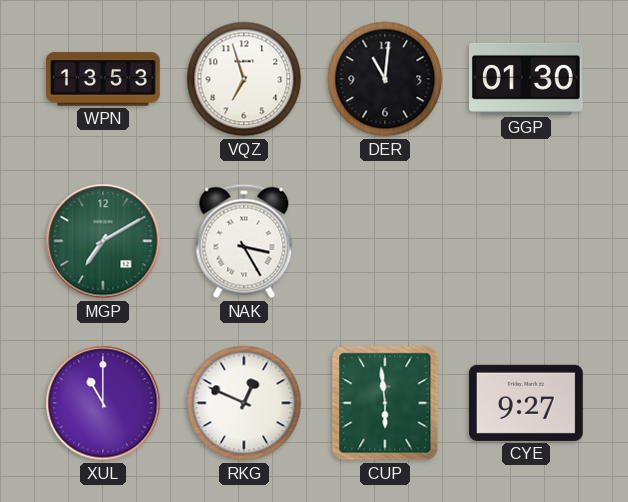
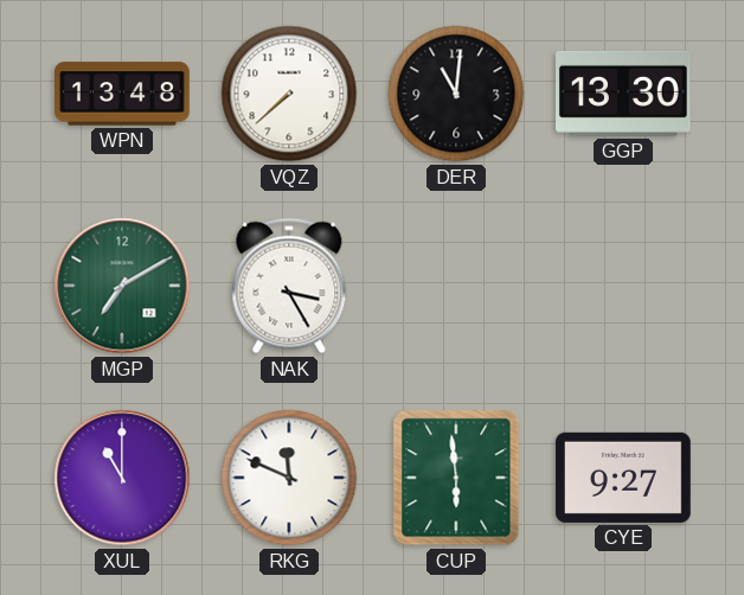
WPN: 13:53 -> 13:48
VQZ: 6:57 -> 7:38
GGP: 01:30 -> 13:30
RKG: 12:49 -> 11:49
